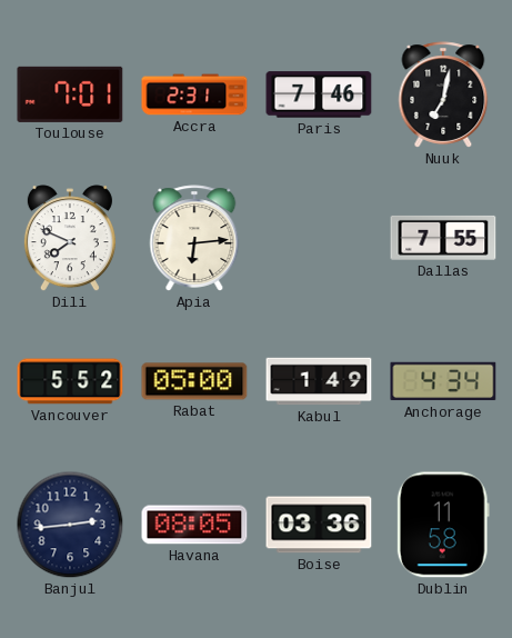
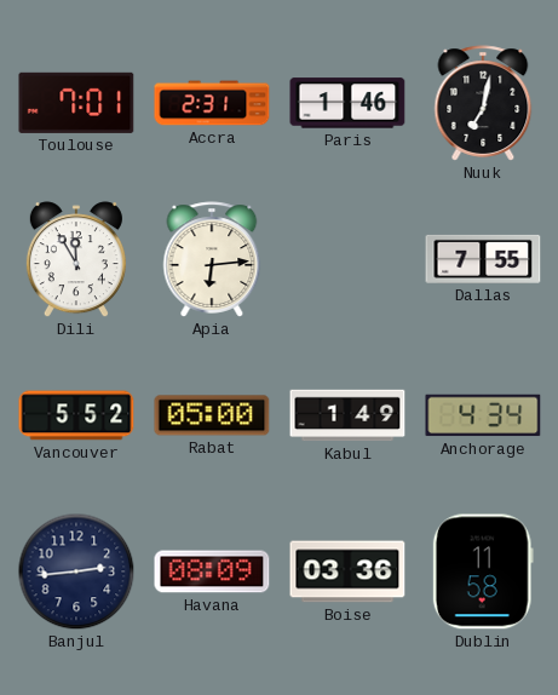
Paris: 7:46 -> 1:46
Dili: 7:49 -> 11:55
Havana: 08:05 -> 08:09
